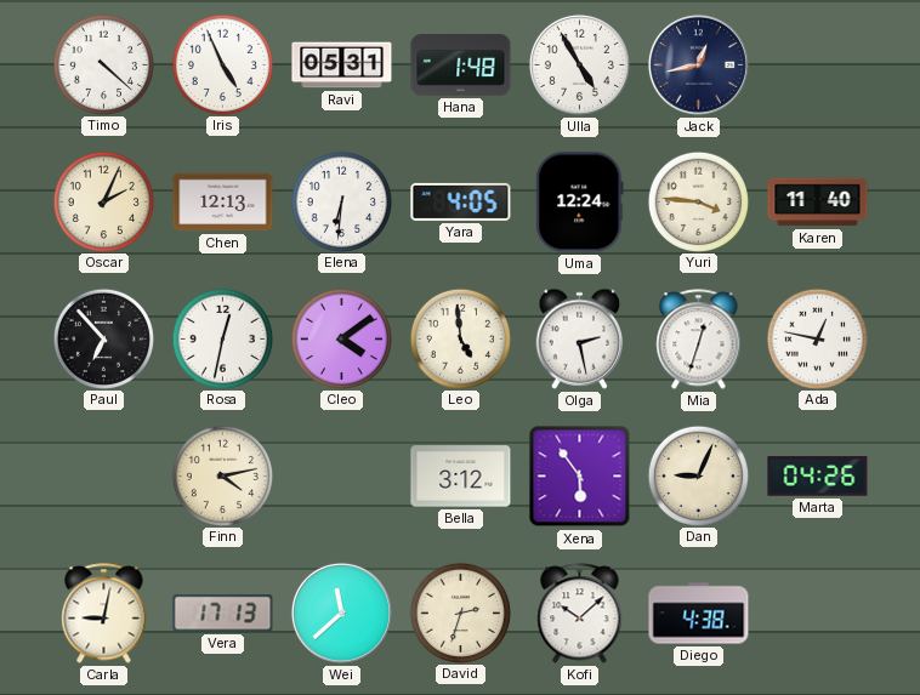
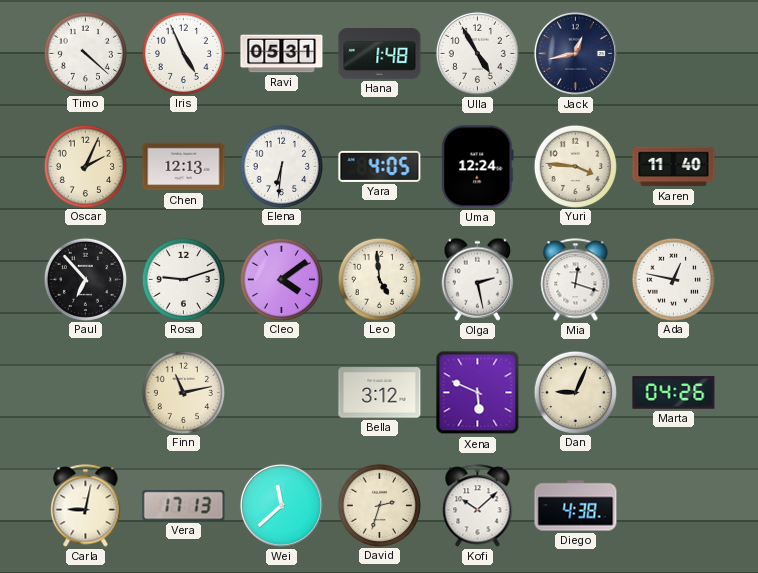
Rosa: 12:32 -> 9:12
Mia: 12:33 -> 12:18
Finn: 4:13 -> 11:13
Xena: 5:54 -> 5:49
